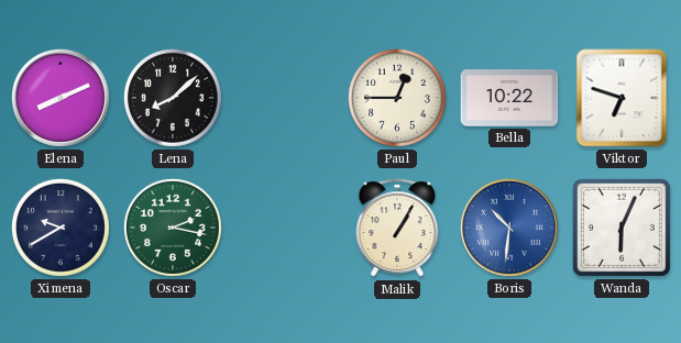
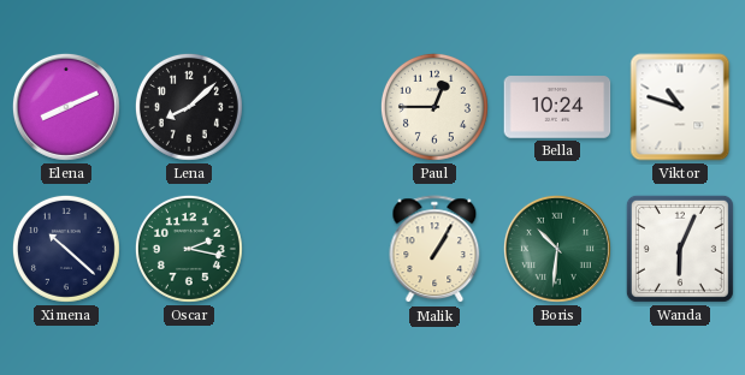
Bella: 10:22 -> 10:24
Viktor: 6:48 -> 10:48
Ximena: 9:40 -> 10:22
Boris dial: blue -> green
